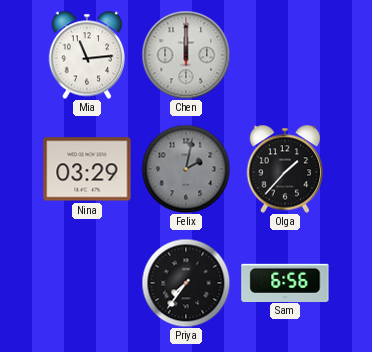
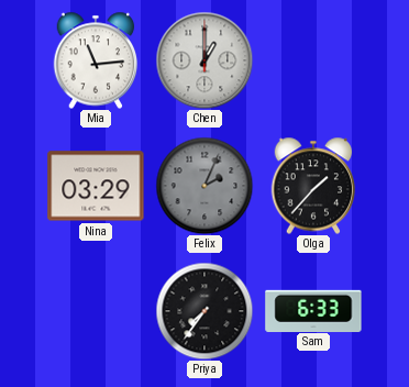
Chen: 12:00 -> 1:00
Felix: 2:02 -> 2:04
Sam: 6:56 -> 6:33
